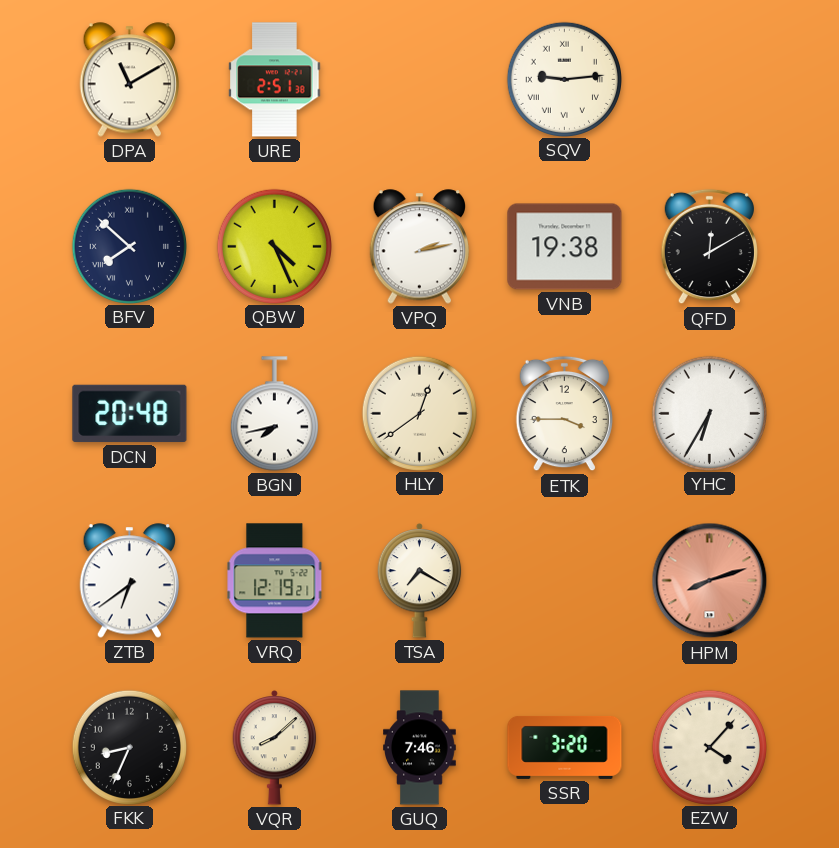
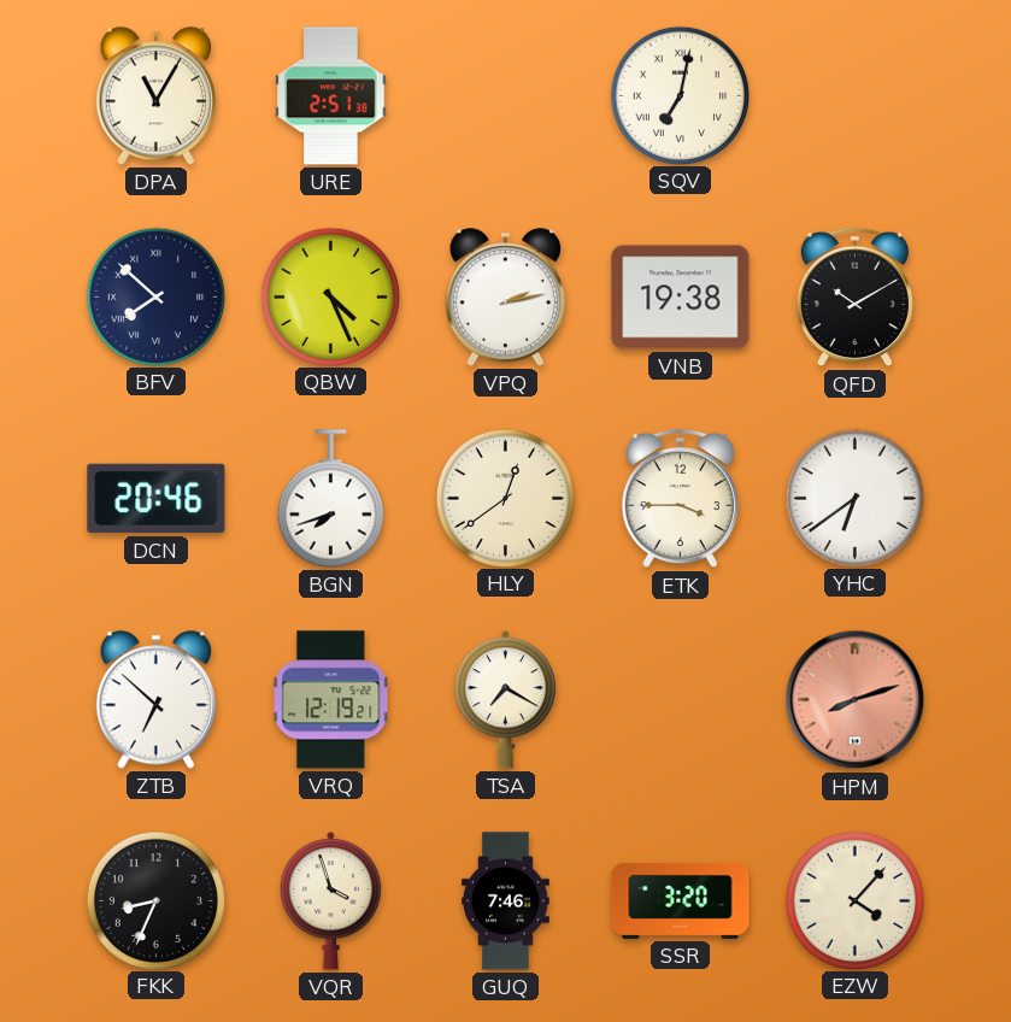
DPA: 11:10 -> 11:05
SQV: 9:14 -> 7:02
QFD: 12:10 -> 10:10
DCN: 20:48 -> 20:46
BGN: 7:43 -> 7:42
YHC: 6:35 -> 6:39
ZTB: 6:39 -> 6:52
VQR: 8:08 -> 3:57
